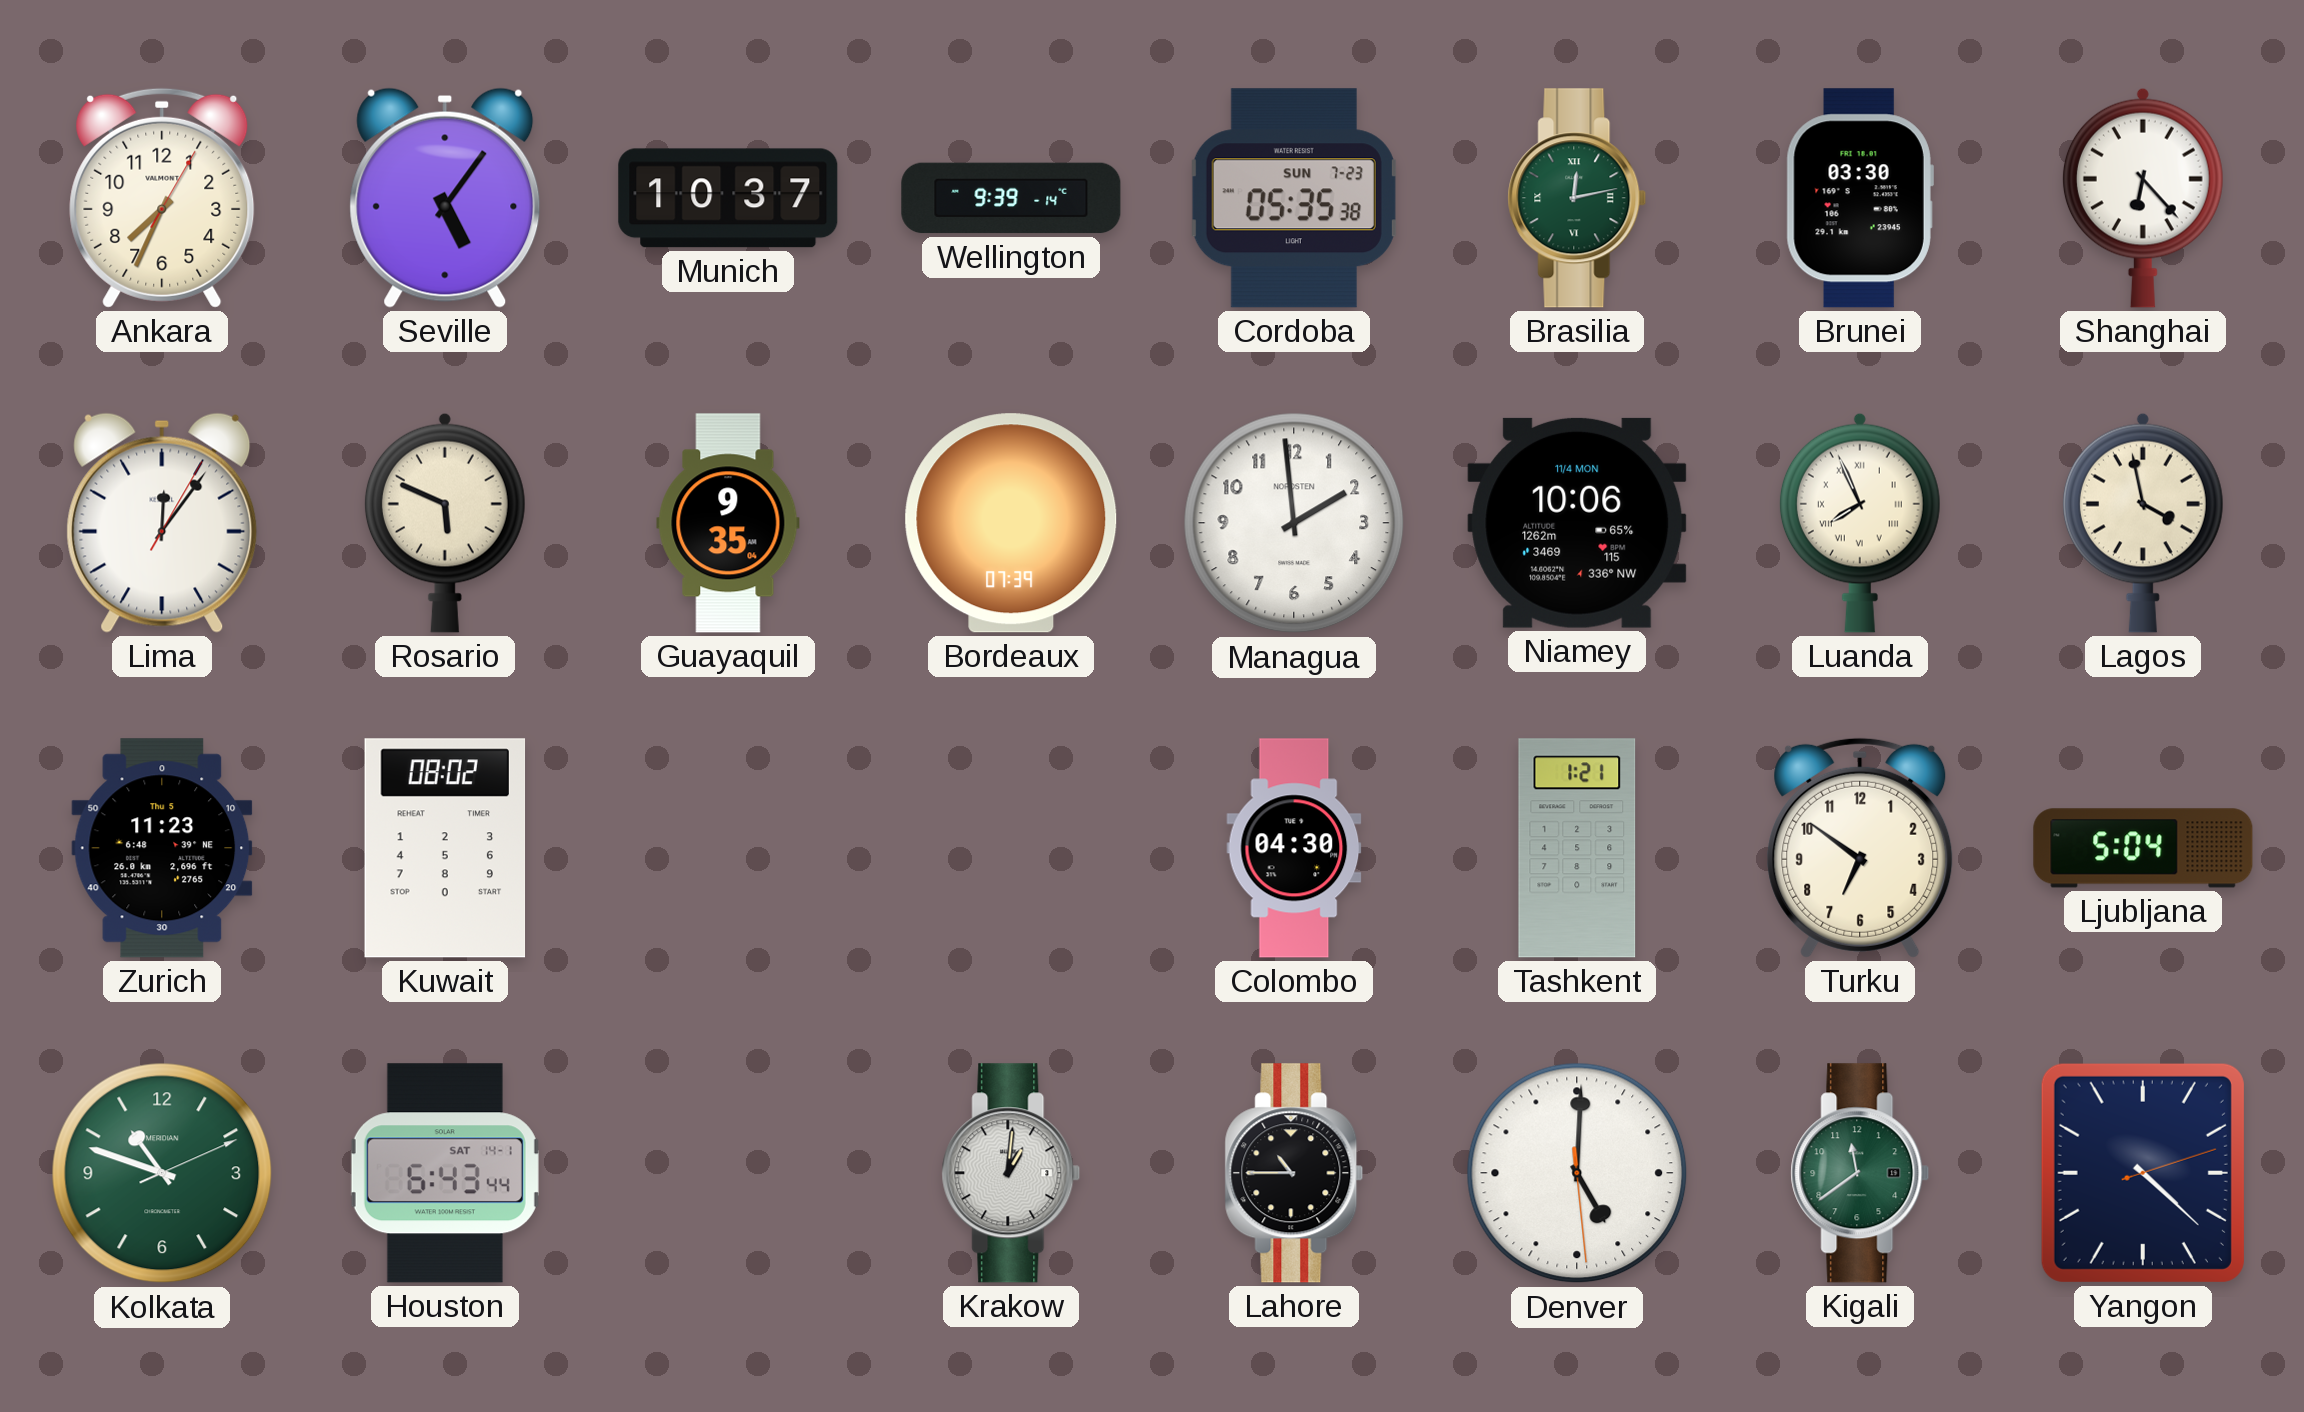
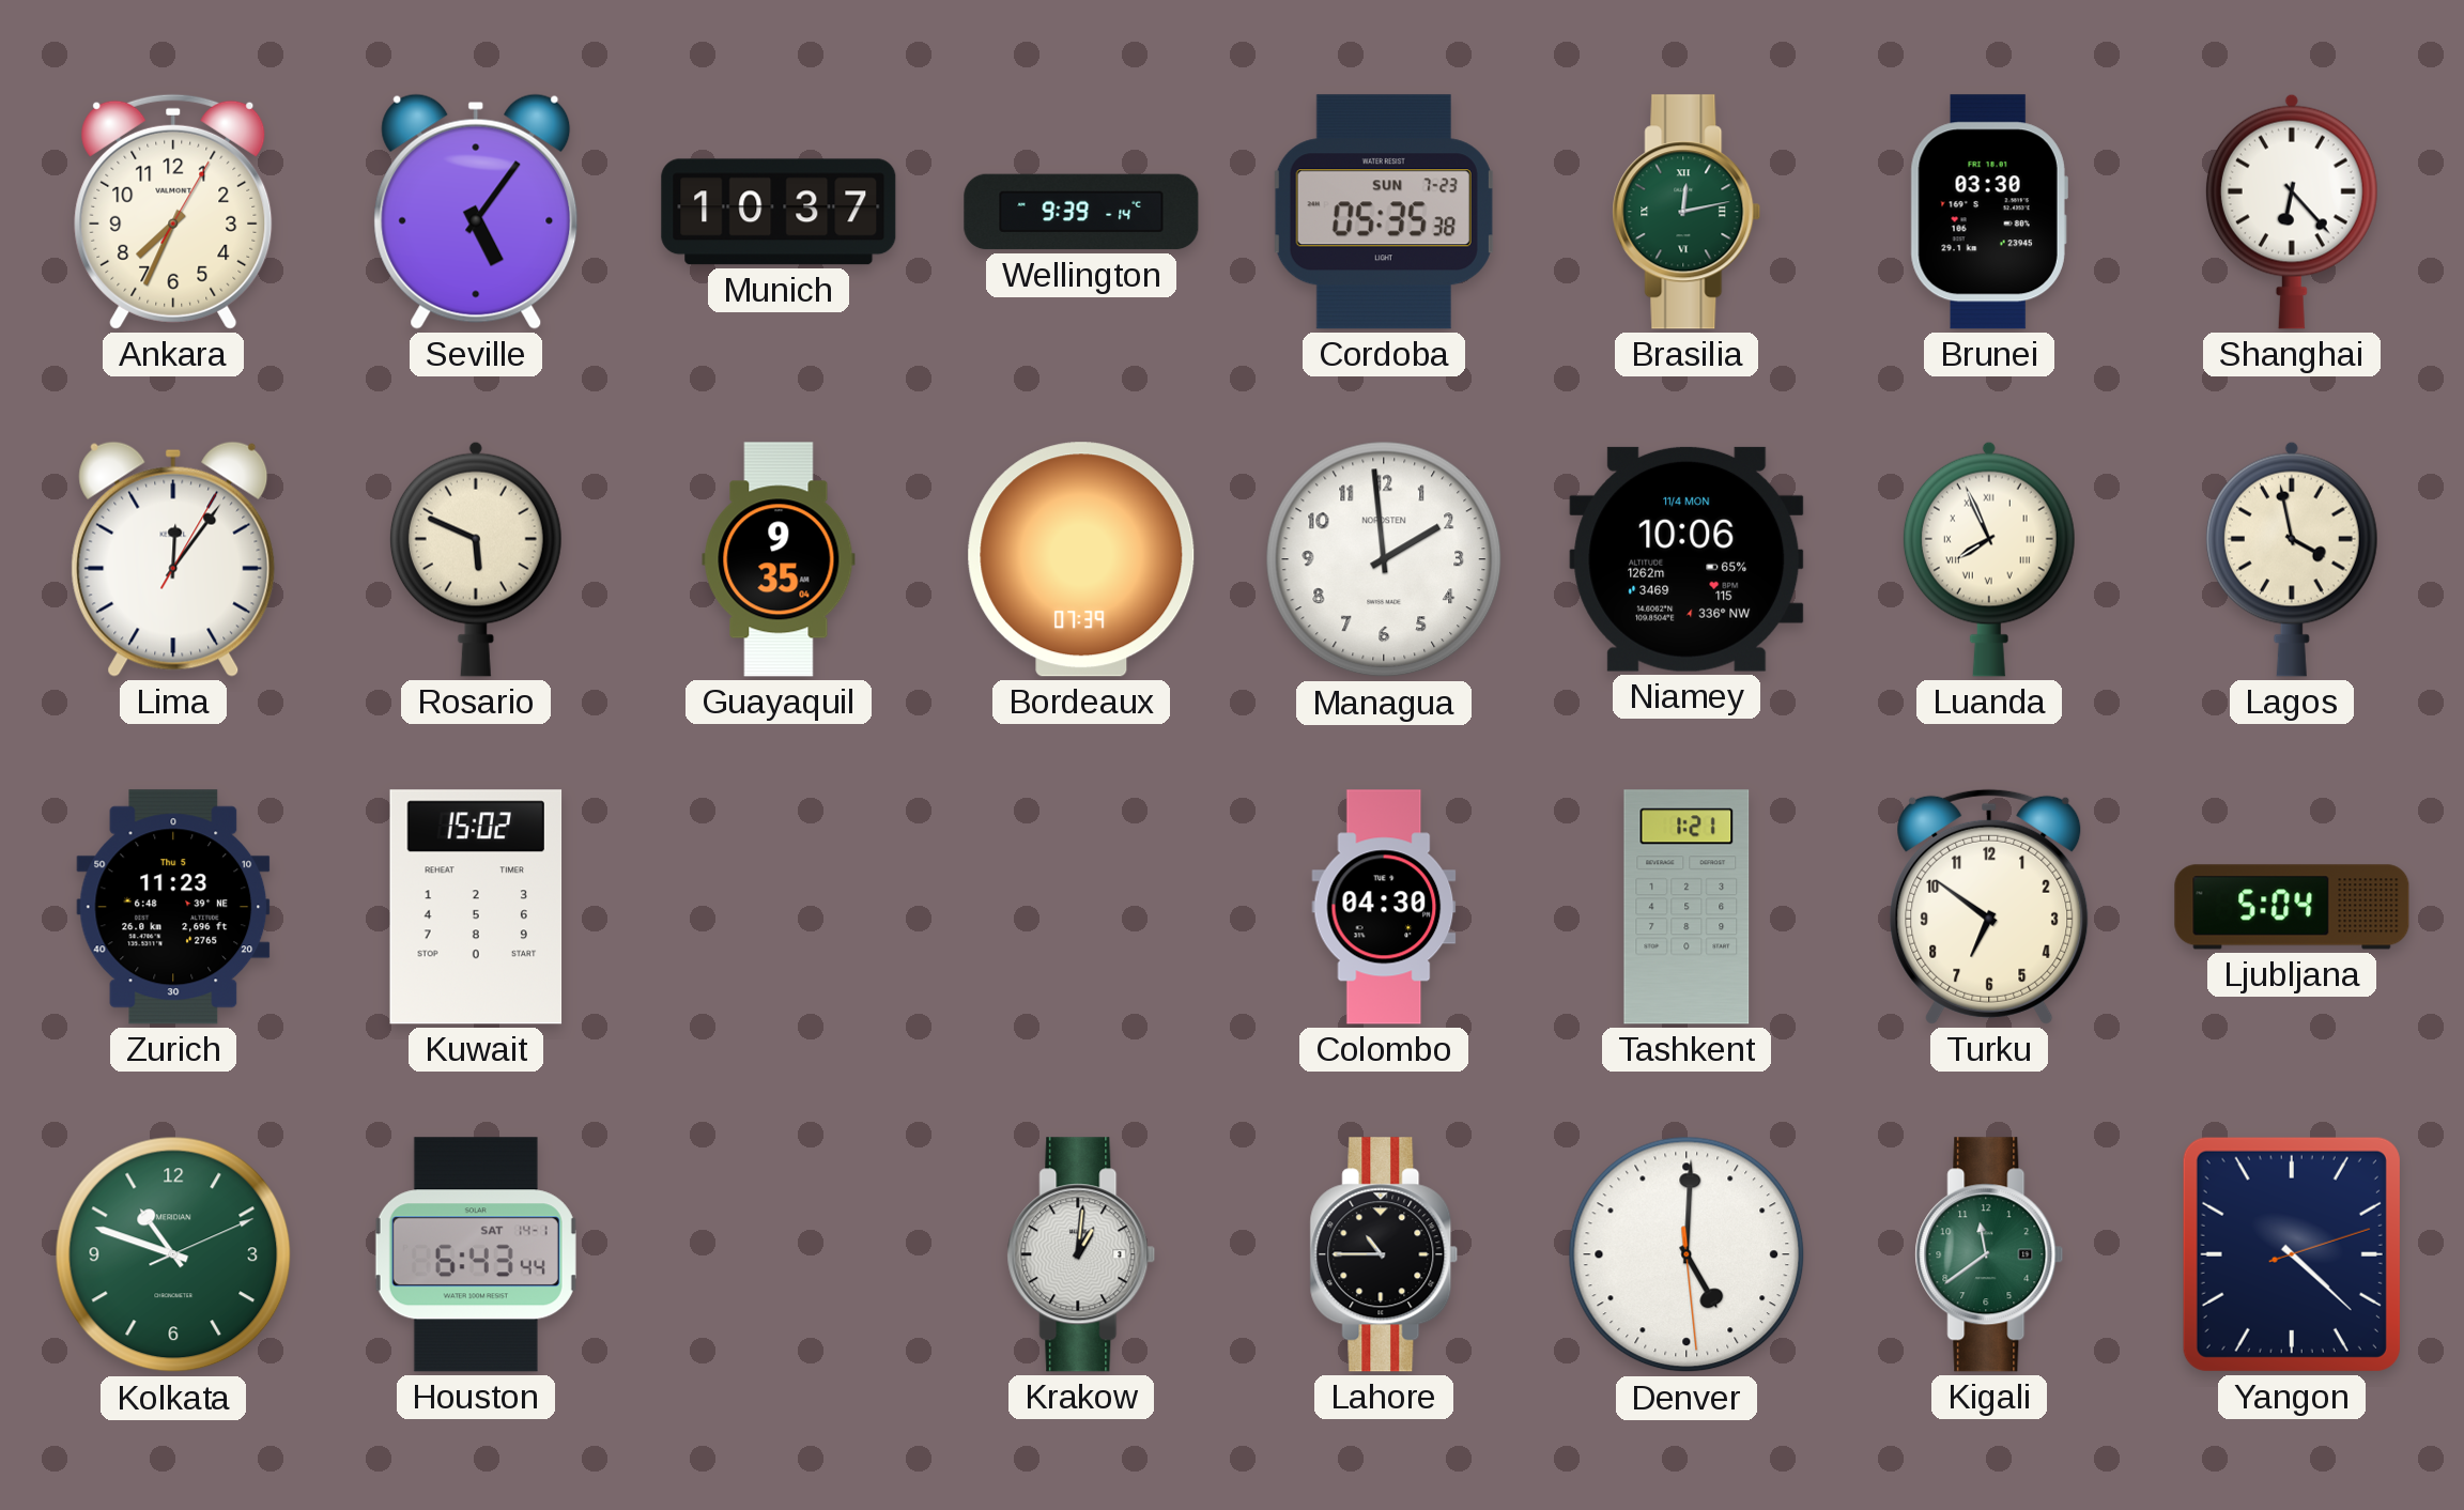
Kuwait: 08:02 -> 15:02
